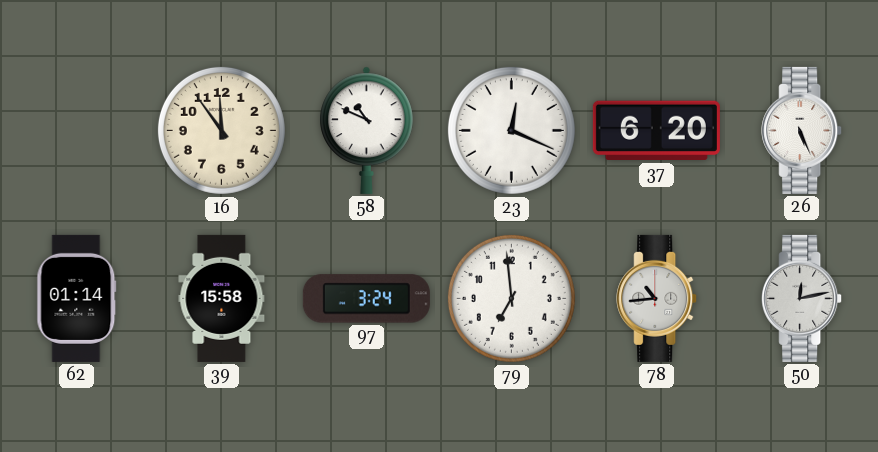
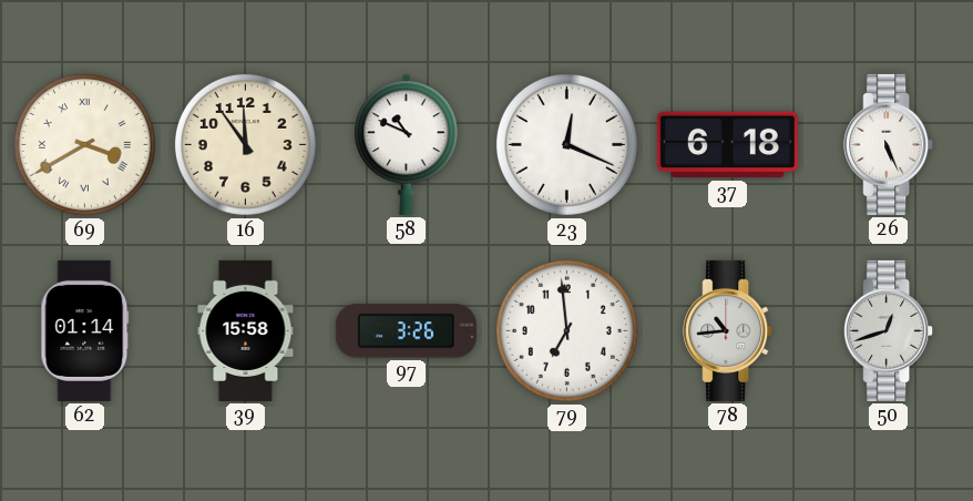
69: none -> 3:40
37: 6:20 -> 6:18
97: 3:24 -> 3:26
50: 12:13 -> 12:42
